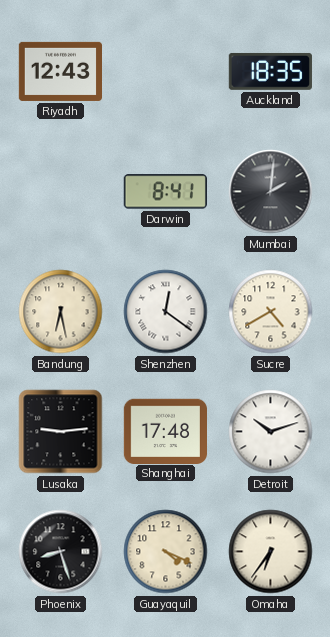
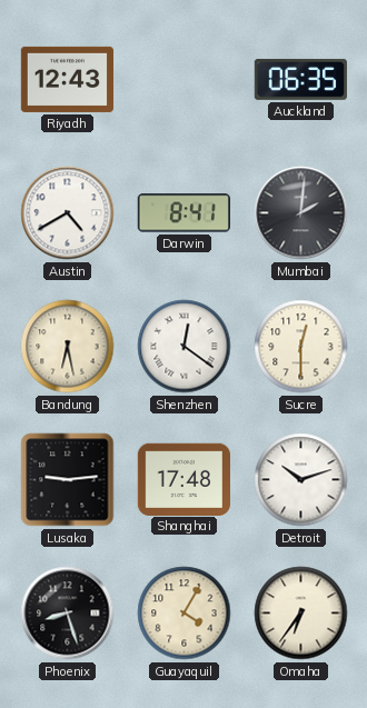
Auckland: 18:35 -> 06:35
Austin: none -> 4:40
Sucre: 4:40 -> 12:30
Guayaquil: 4:19 -> 4:05
